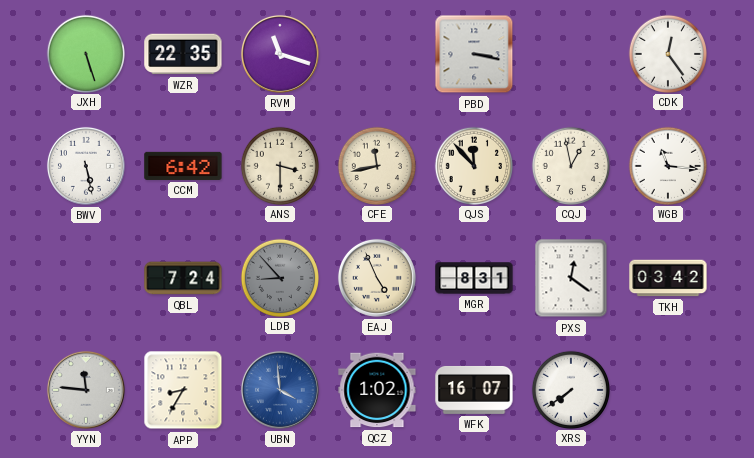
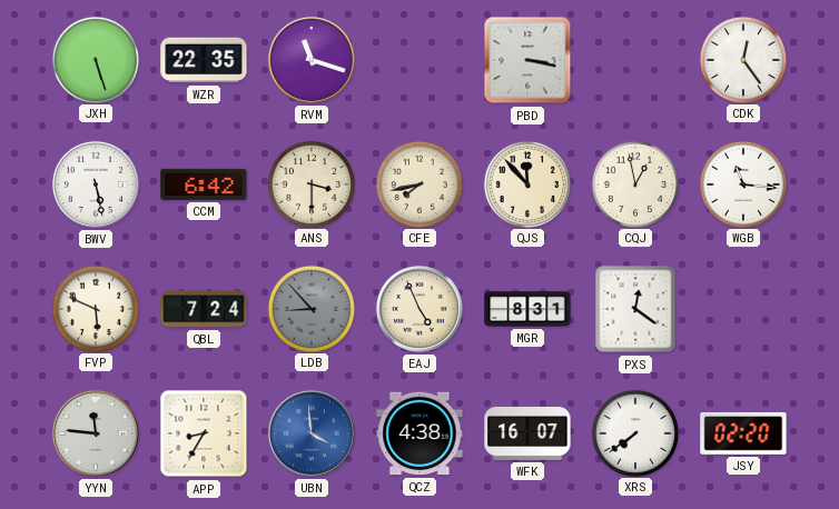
CFE: 11:43 -> 7:43
FVP: none -> 5:49
TKH: 03:42 -> none
QCZ: 1:02 -> 4:38
JSY: none -> 02:20
